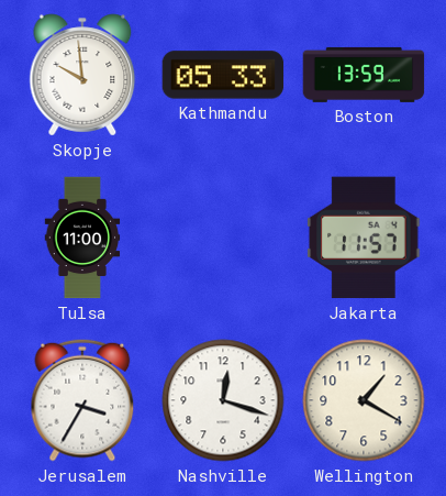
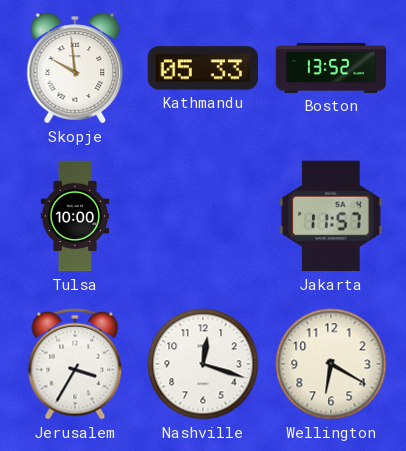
Boston: 13:59 -> 13:52
Tulsa: 11:00 -> 10:00
Wellington: 1:20 -> 6:20
